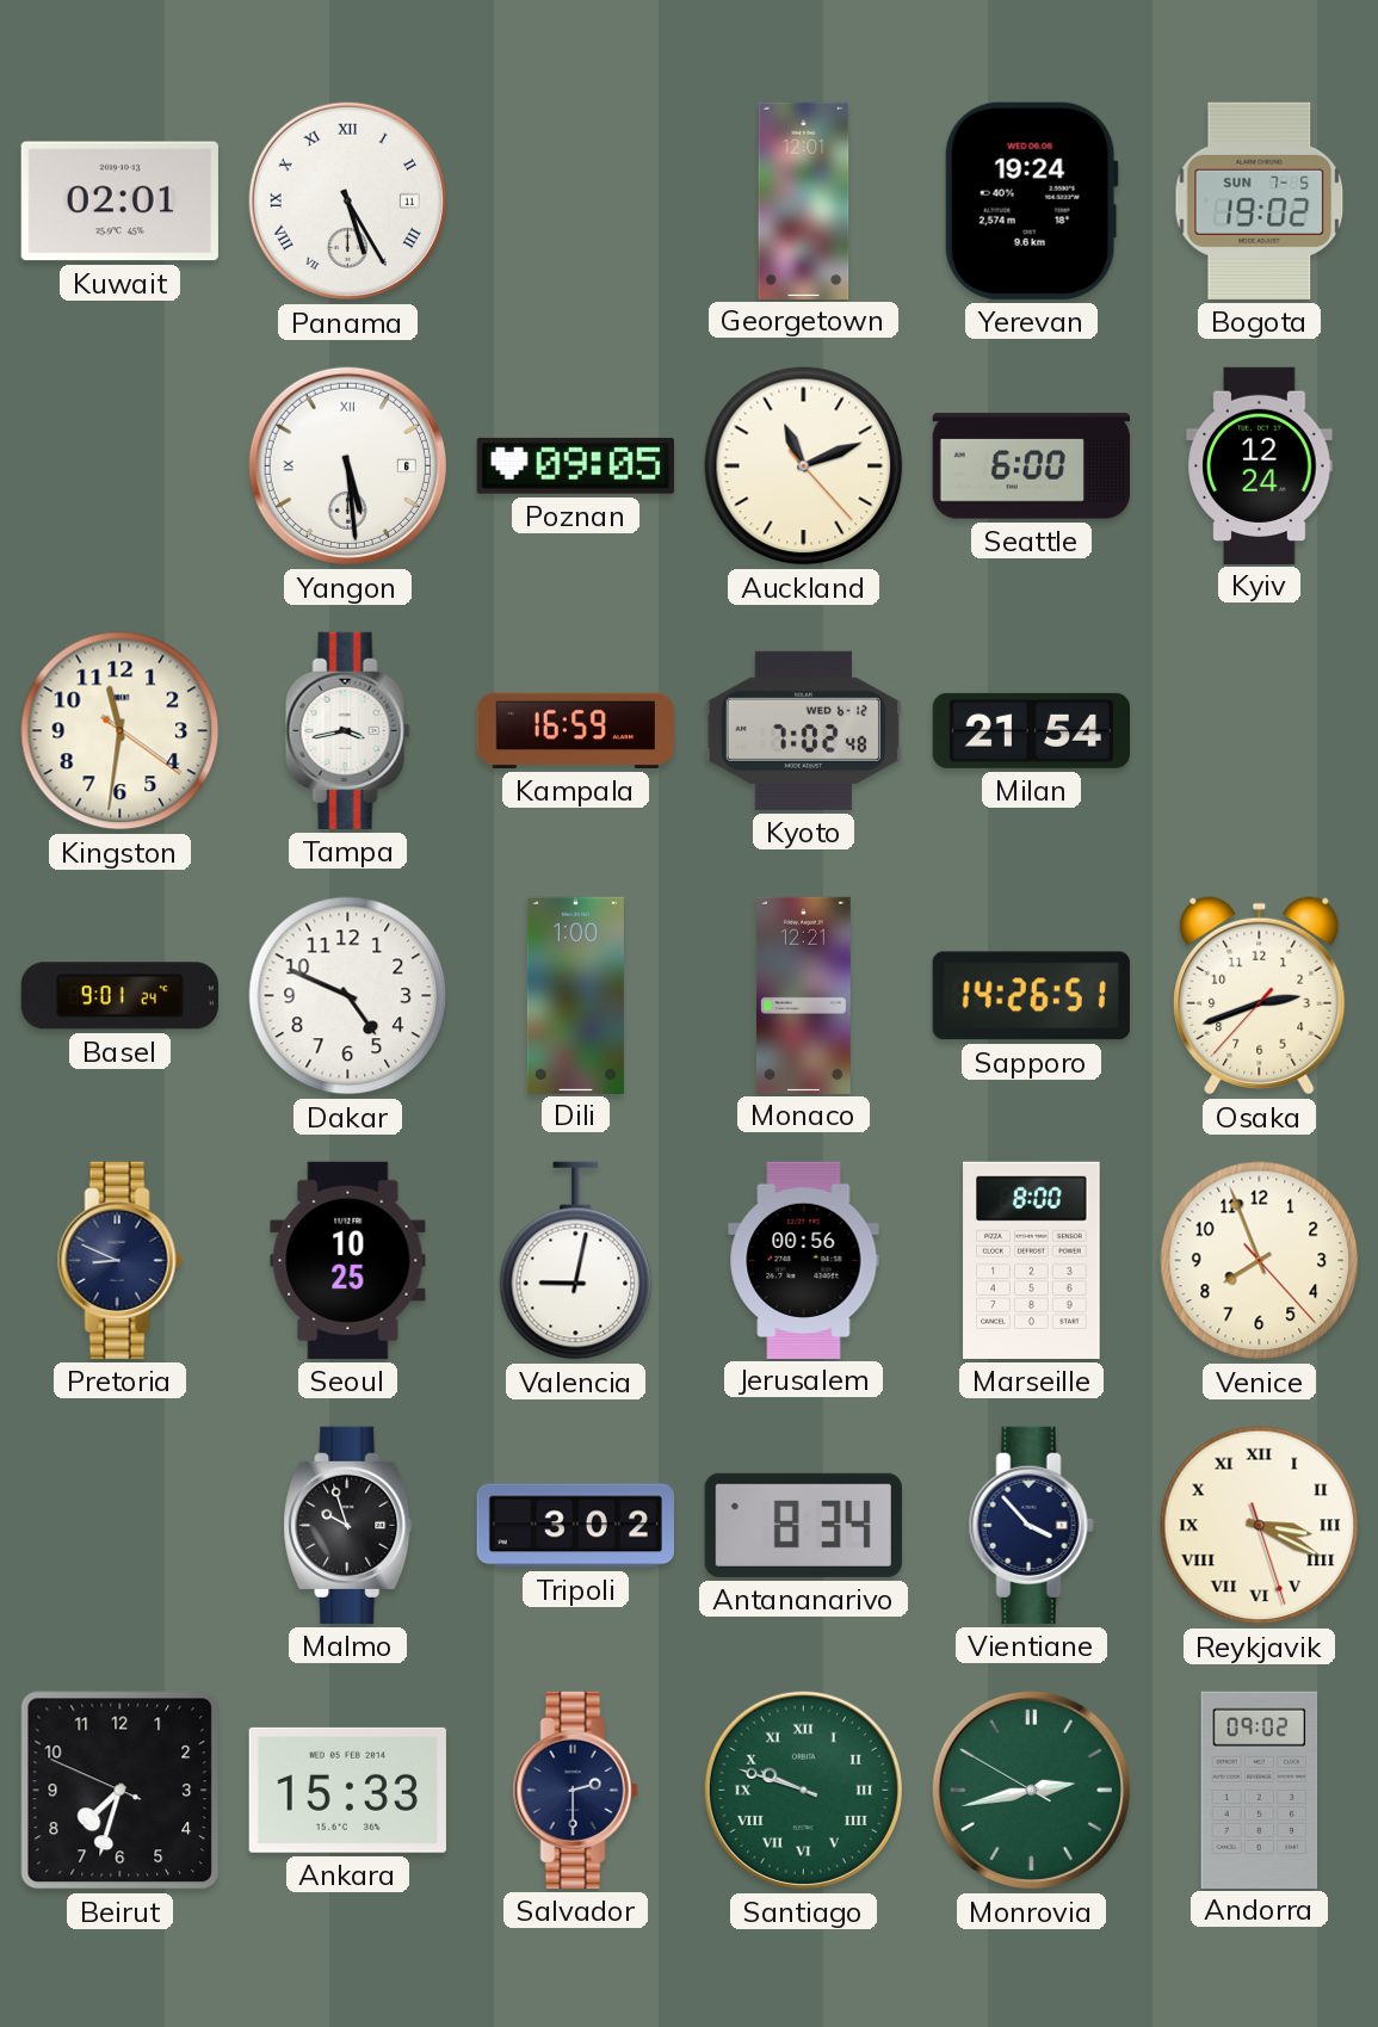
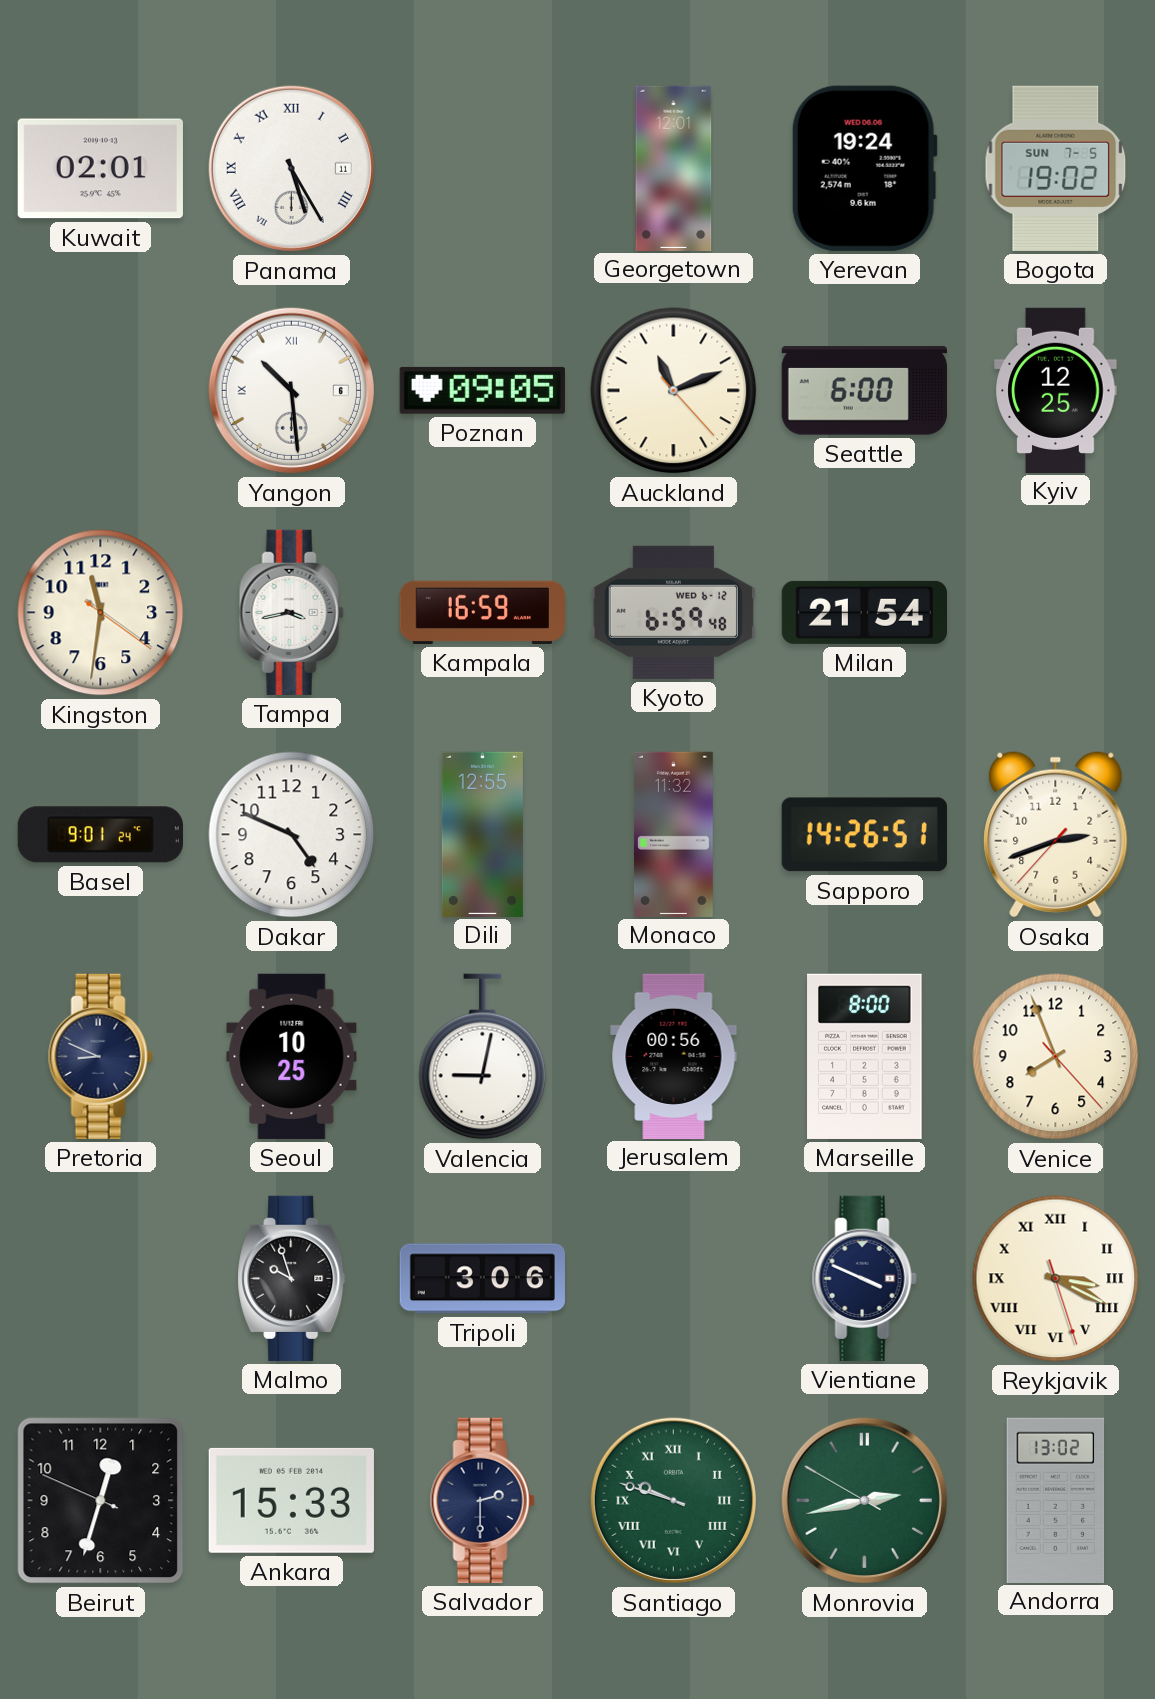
Yangon: 5:29 -> 10:29
Kyiv: 12:24 -> 12:25
Kyoto: 7:02 -> 6:59
Dili: 1:00 -> 12:55
Monaco: 12:21 -> 11:32
Tripoli: 3:02 -> 3:06
Antananarivo: 8:34 -> none
Vientiane: 3:53 -> 3:49
Beirut: 7:32 -> 12:32
Andorra: 09:02 -> 13:02
